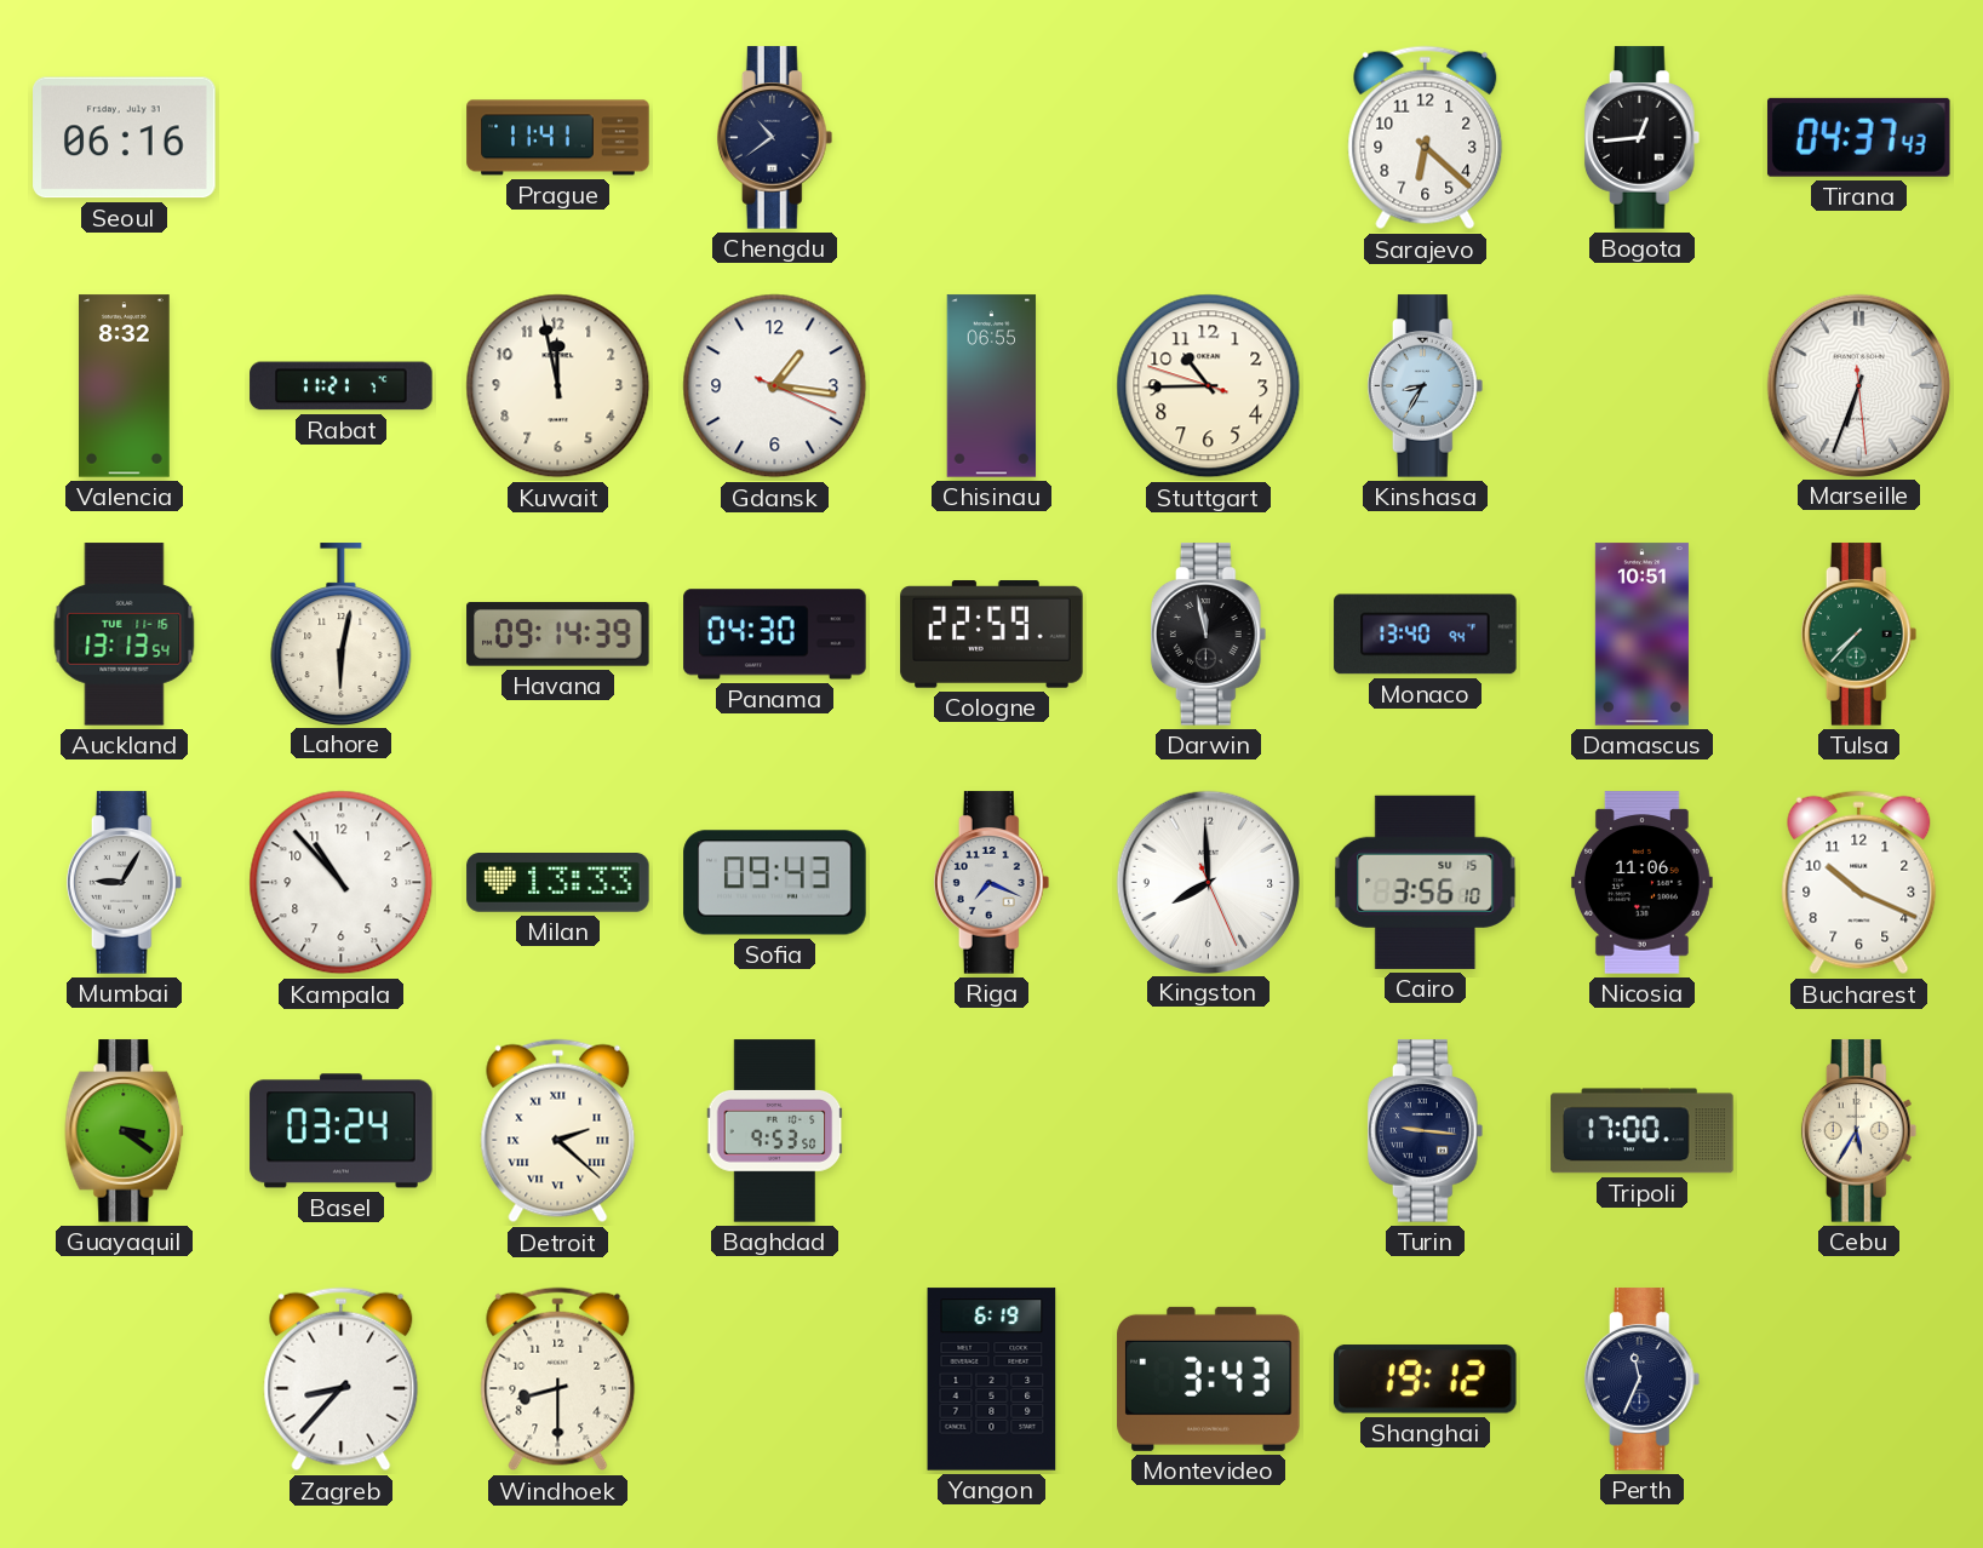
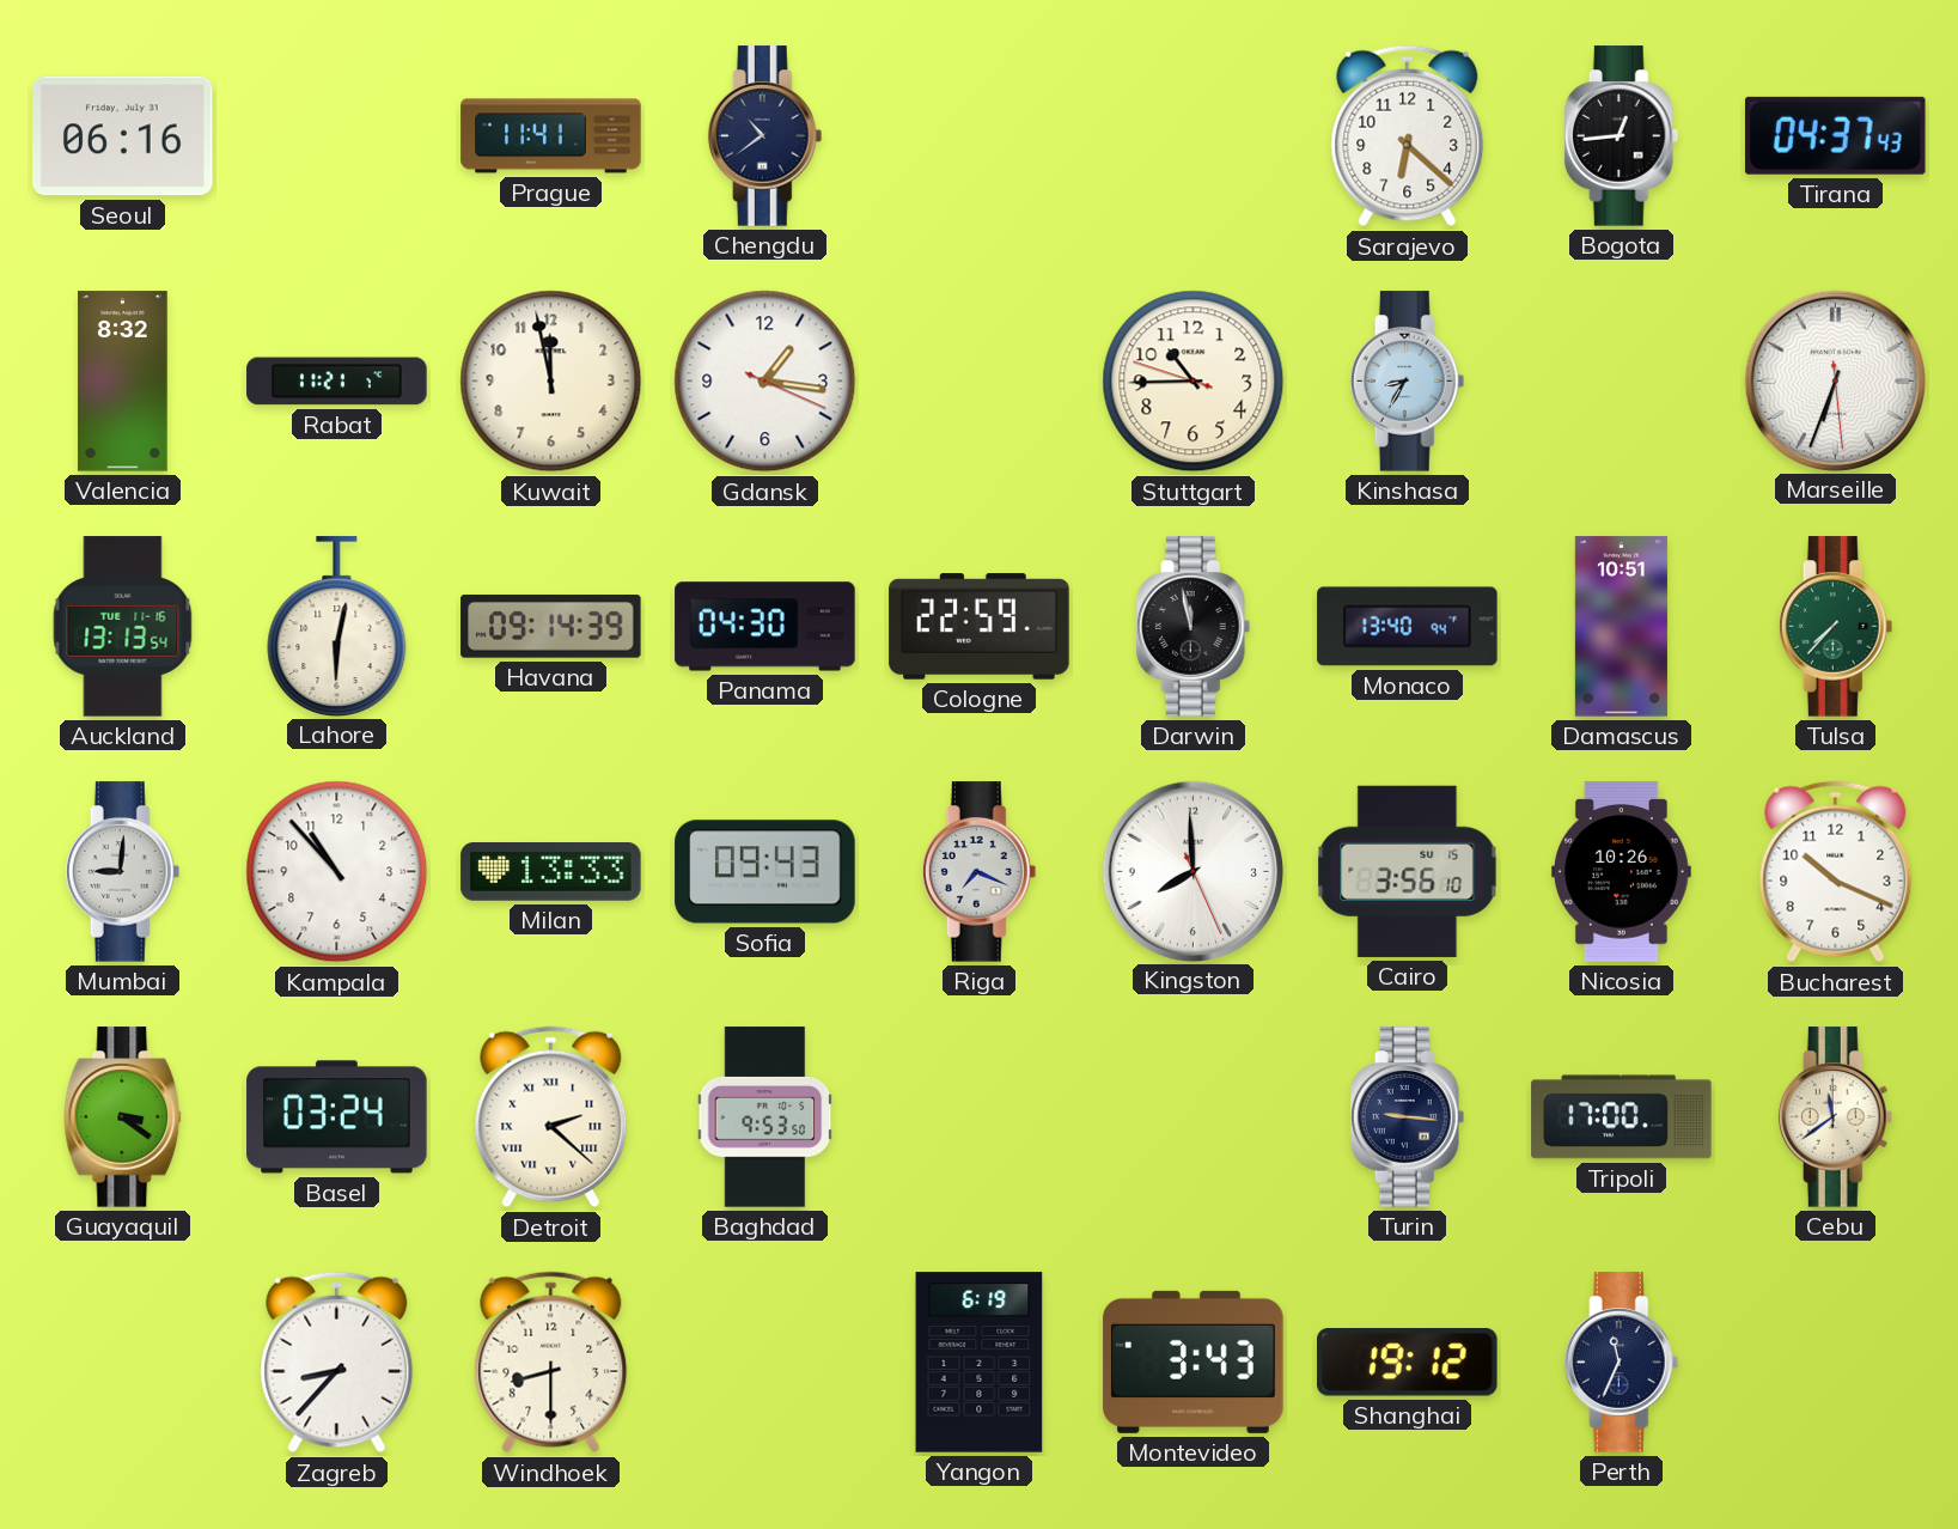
Chisinau: 06:55 -> none
Mumbai: 9:05 -> 9:01
Nicosia: 11:06 -> 10:26
Cebu: 5:35 -> 11:39
